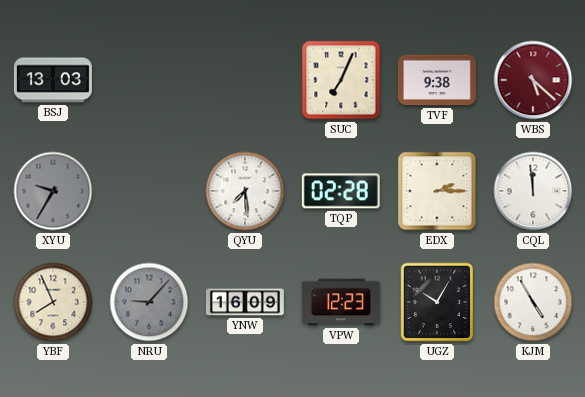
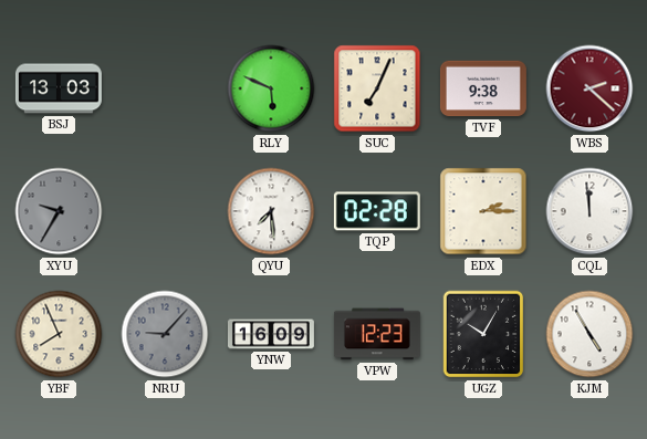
RLY: none -> 5:49
WBS: 5:22 -> 2:22
